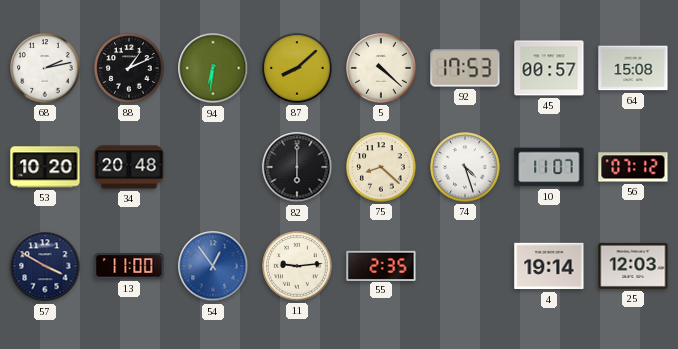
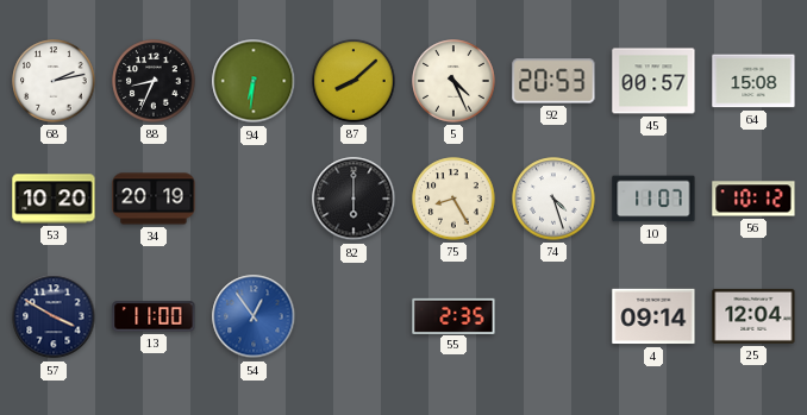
88: 1:11 -> 8:34
5: 4:22 -> 4:26
92: 17:53 -> 20:53
34: 20:48 -> 20:19
75: 8:22 -> 8:25
56: 07:12 -> 10:12
11: 9:14 -> none
4: 19:14 -> 09:14
25: 12:03 -> 12:04
